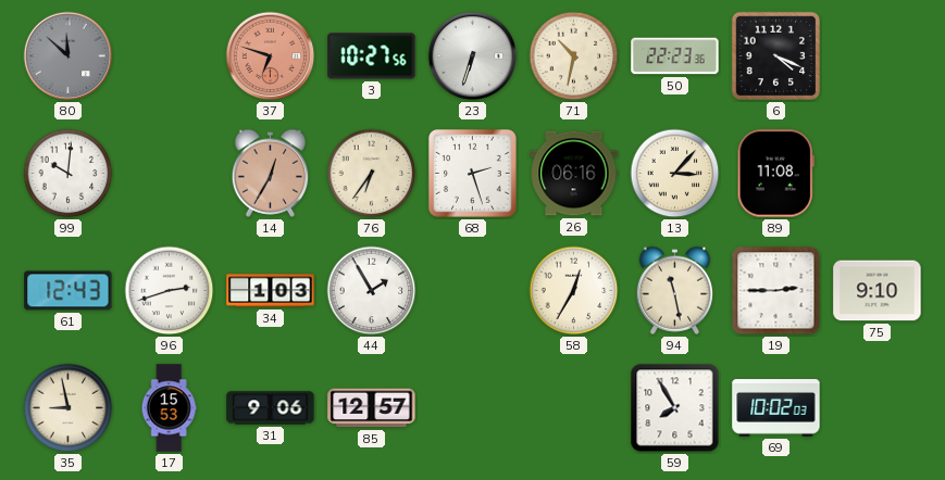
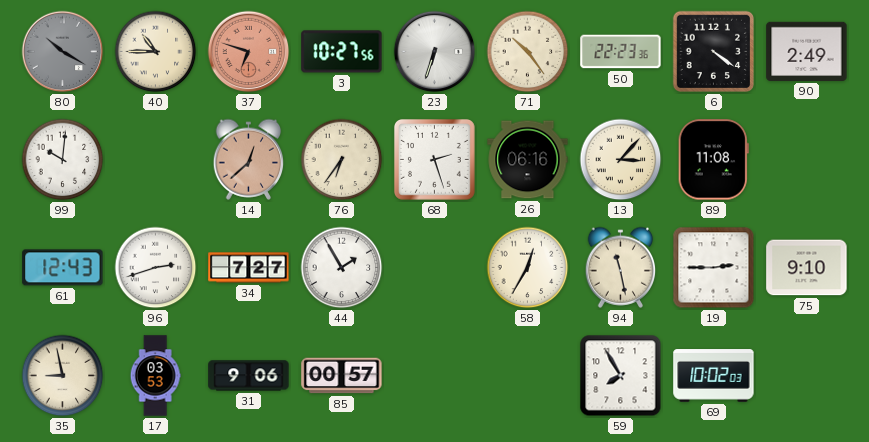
80: 11:52 -> 10:20
40: none -> 10:45
71: 10:32 -> 10:24
6: 4:19 -> 4:21
90: none -> 2:49
14: 12:35 -> 12:38
34: 1:03 -> 7:27
17: 15:53 -> 03:53
85: 12:57 -> 00:57
